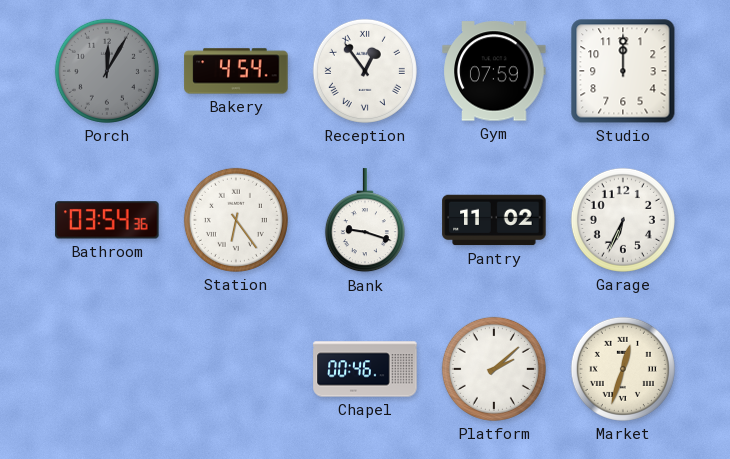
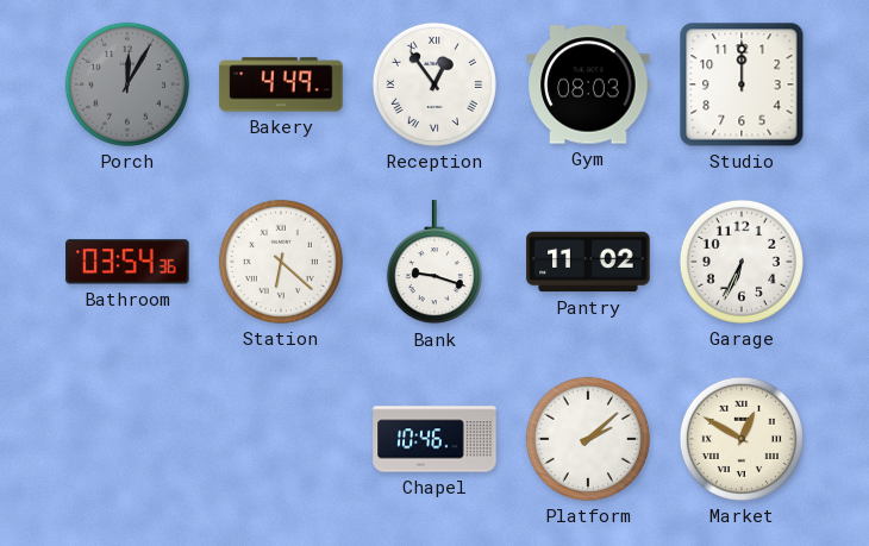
Bakery: 4:54 -> 4:49
Gym: 07:59 -> 08:03
Station: 6:24 -> 6:22
Chapel: 00:46 -> 10:46
Market: 12:33 -> 12:50
